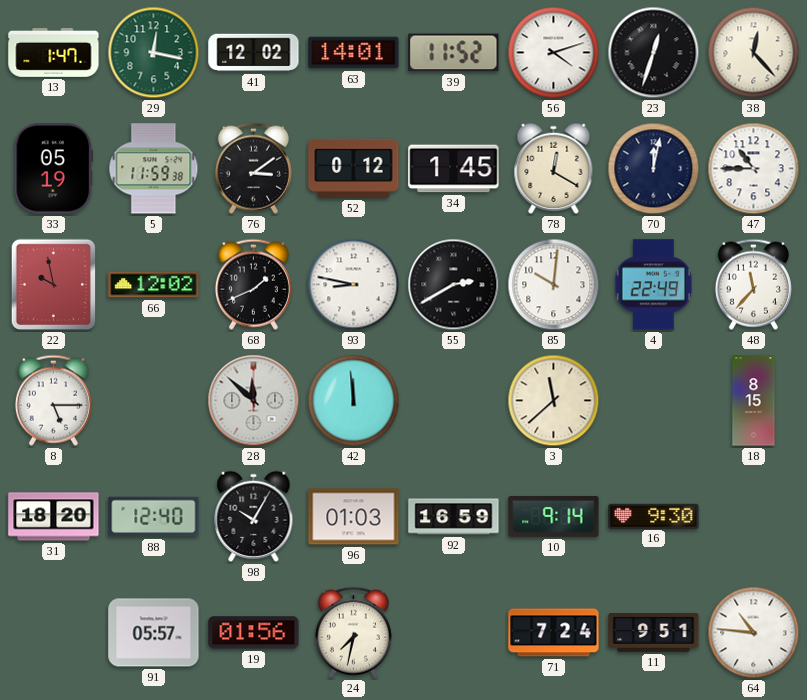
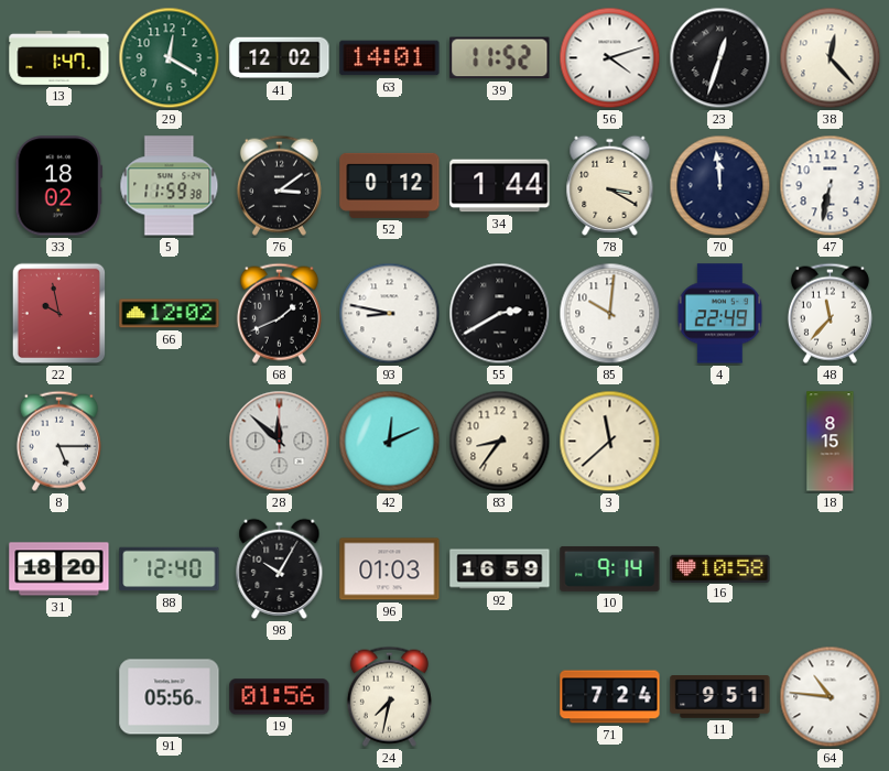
29: 12:17 -> 12:20
33: 05:19 -> 18:02
34: 1:45 -> 1:44
78: 12:20 -> 3:20
70: 12:02 -> 11:59
47: 10:45 -> 6:32
42: 11:59 -> 12:11
83: none -> 8:36
16: 9:30 -> 10:58
91: 05:57 -> 05:56
